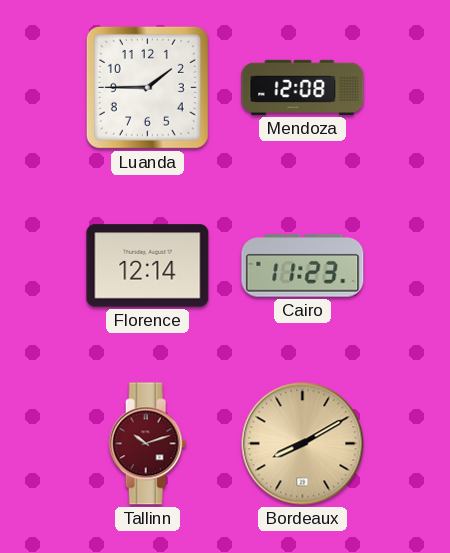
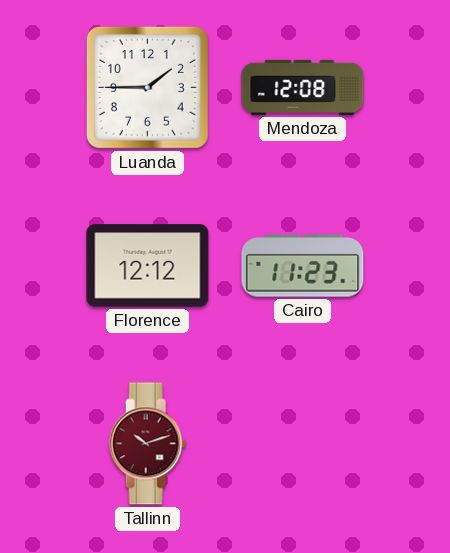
Florence: 12:14 -> 12:12
Bordeaux: 8:10 -> none
